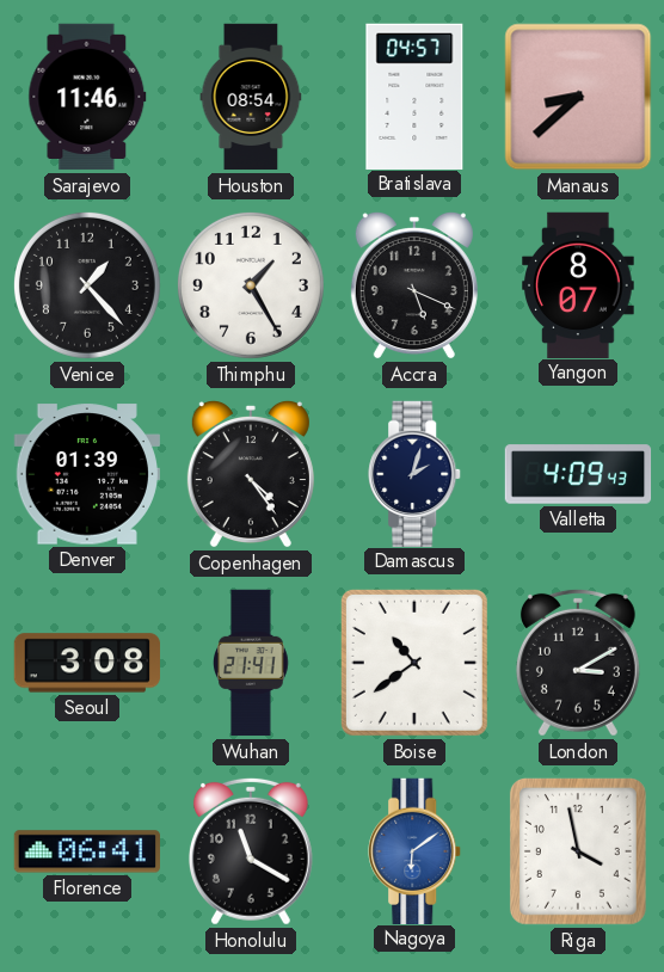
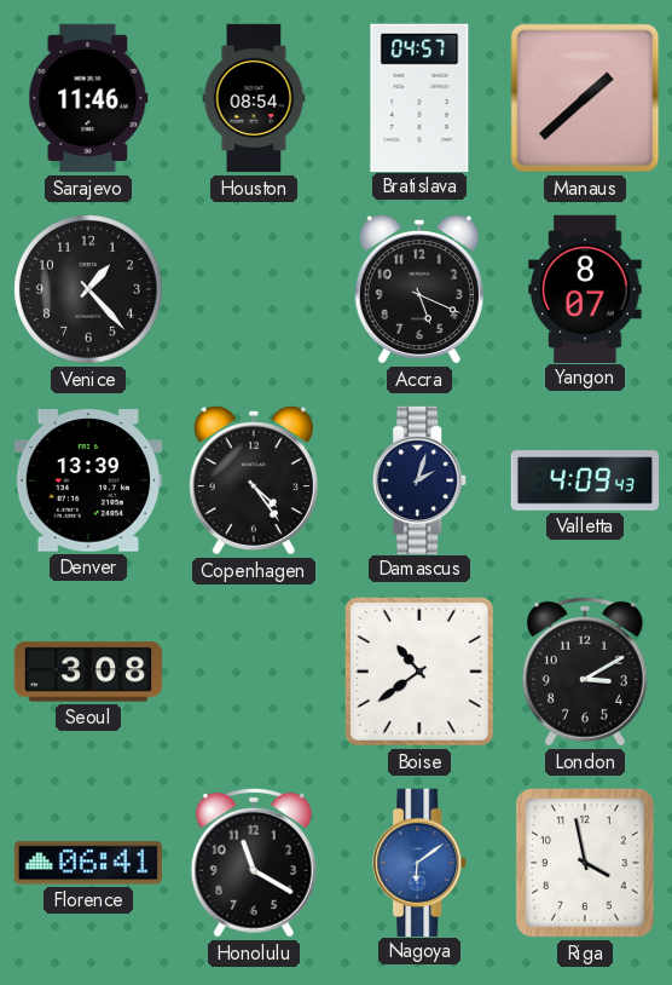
Manaus: 8:38 -> 1:38
Thimphu: 1:25 -> none
Denver: 01:39 -> 13:39
Wuhan: 21:41 -> none
